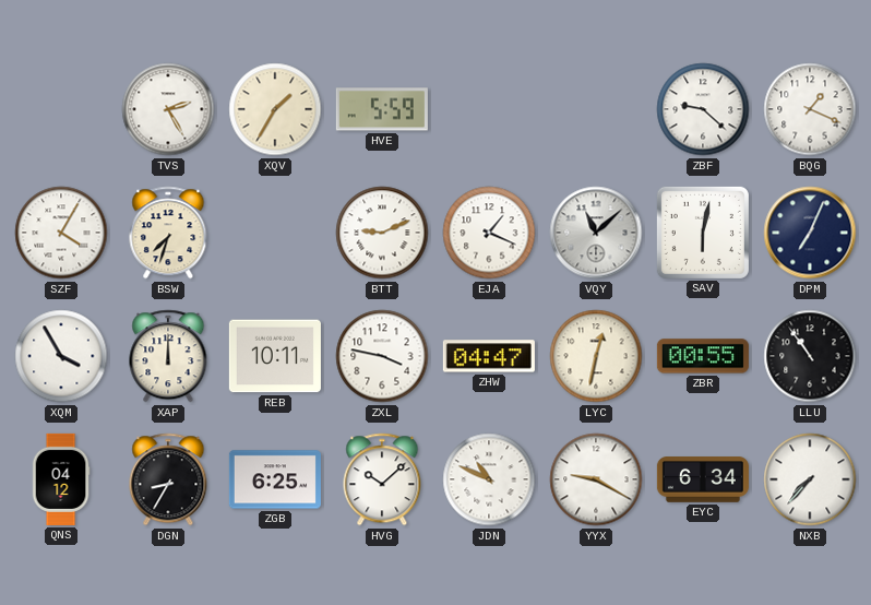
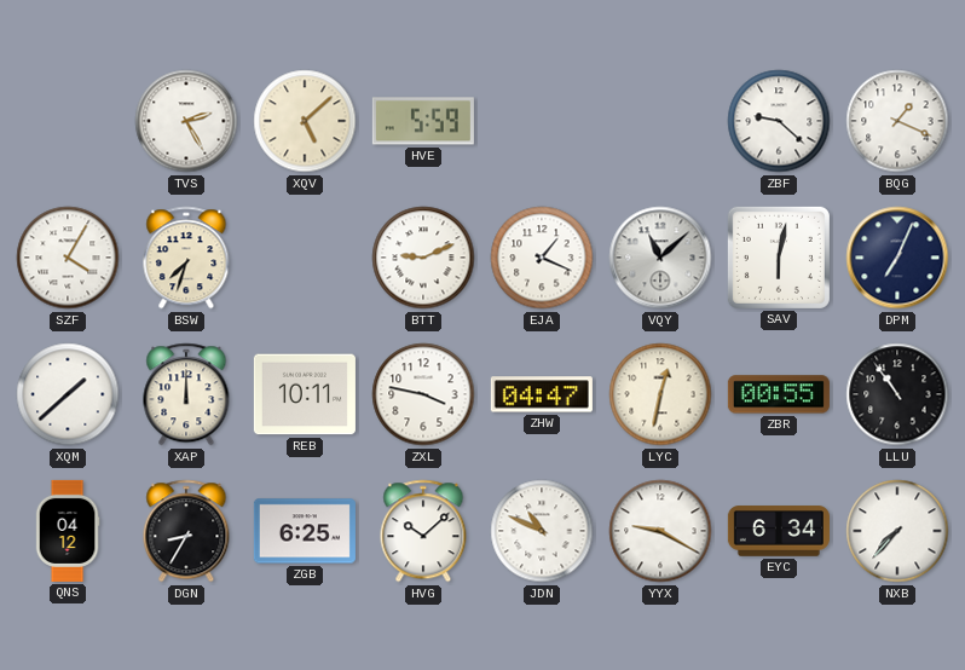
XQV: 1:35 -> 5:08
XQM: 3:55 -> 1:38
